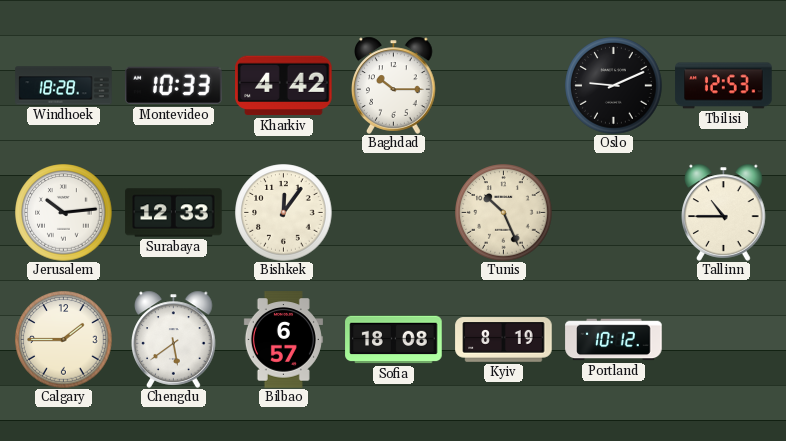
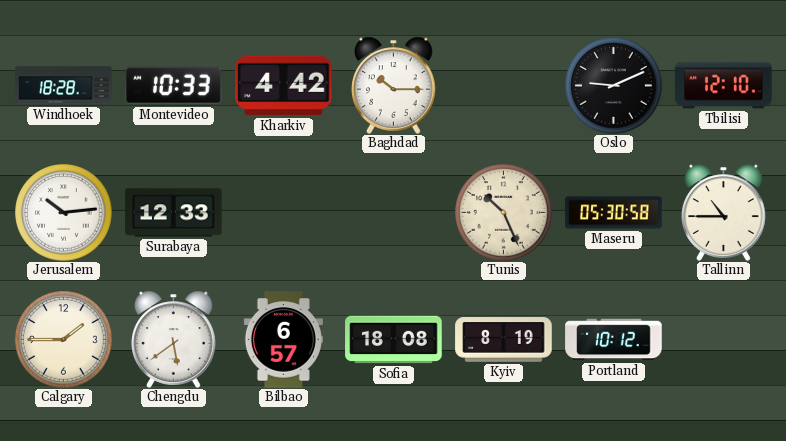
Tbilisi: 12:53 -> 12:10
Bishkek: 12:06 -> none
Maseru: none -> 05:30
